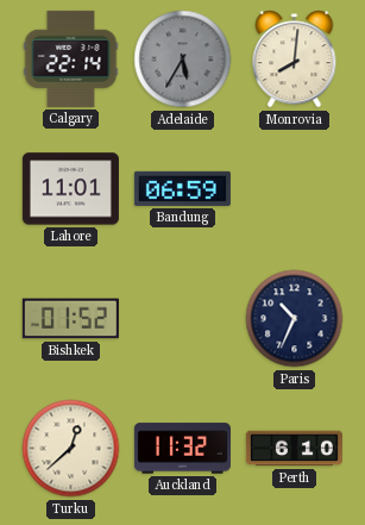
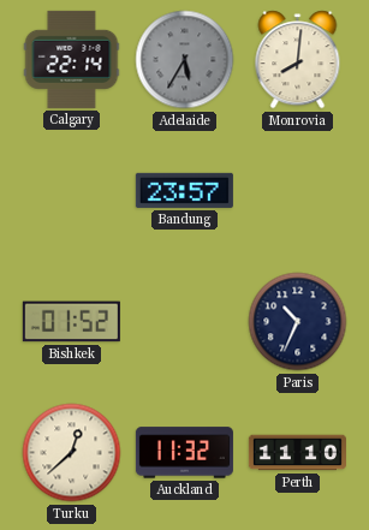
Lahore: 11:01 -> none
Bandung: 06:59 -> 23:57
Perth: 6:10 -> 11:10
